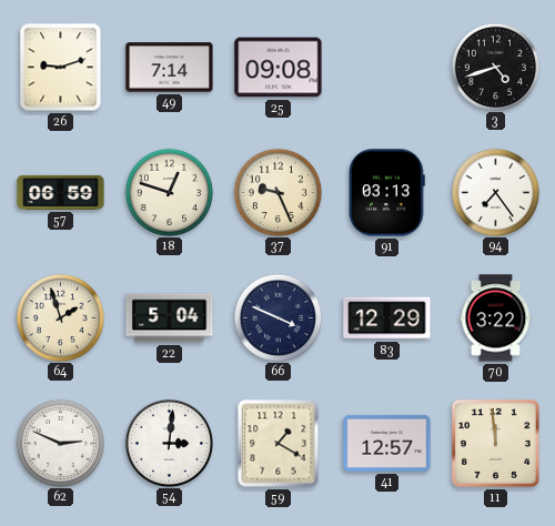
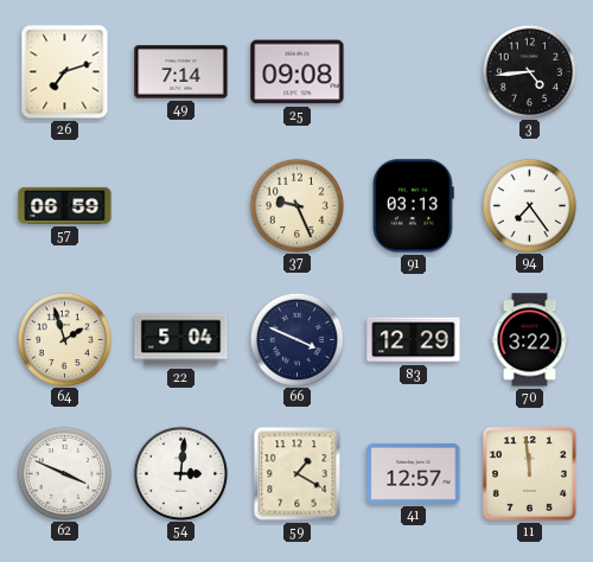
26: 9:12 -> 7:12
3: 4:42 -> 4:44
18: 12:48 -> none
62: 2:49 -> 3:49
